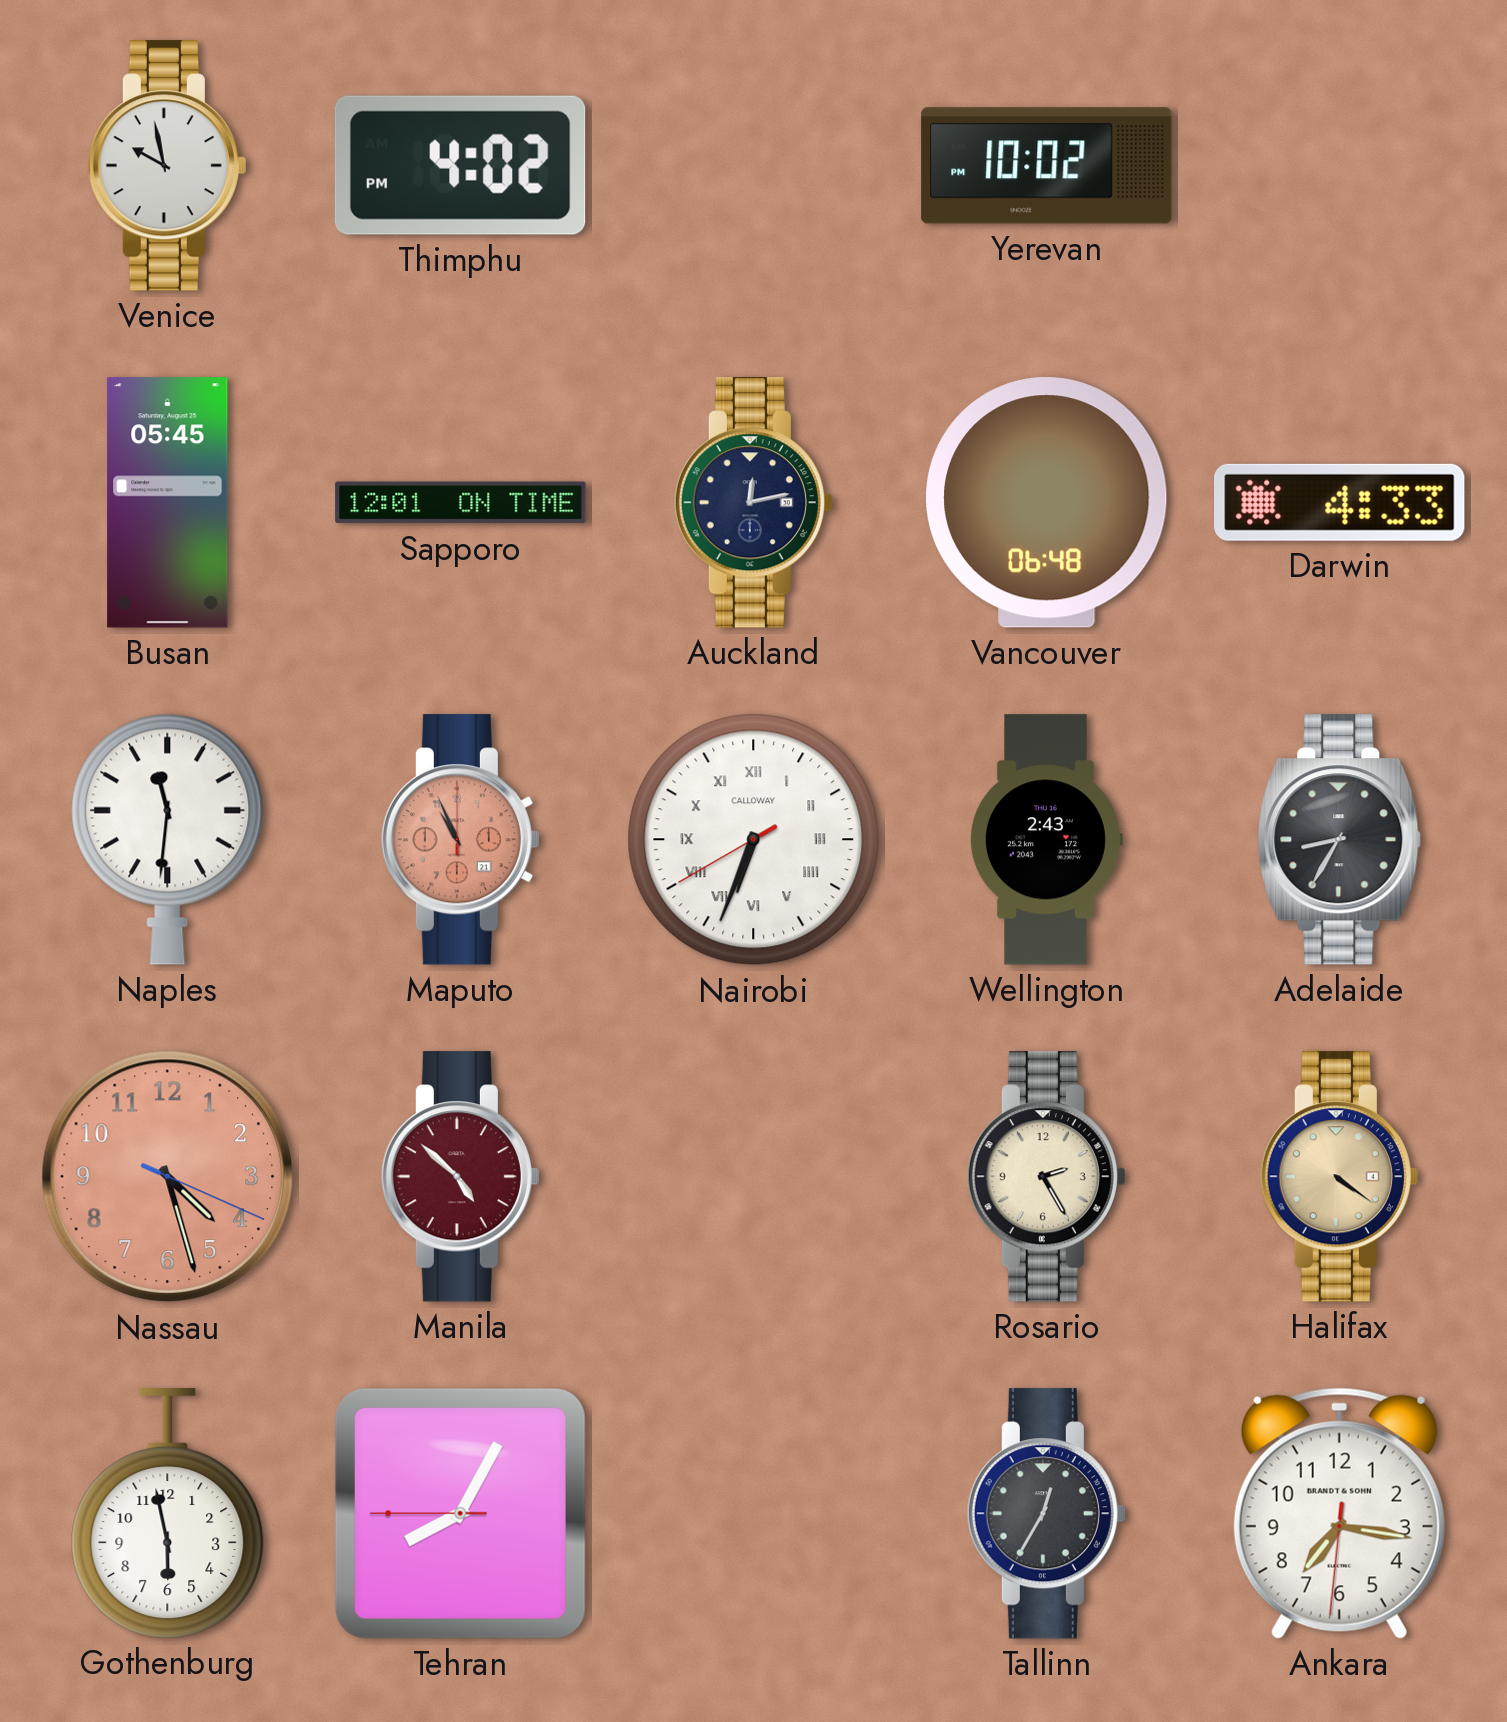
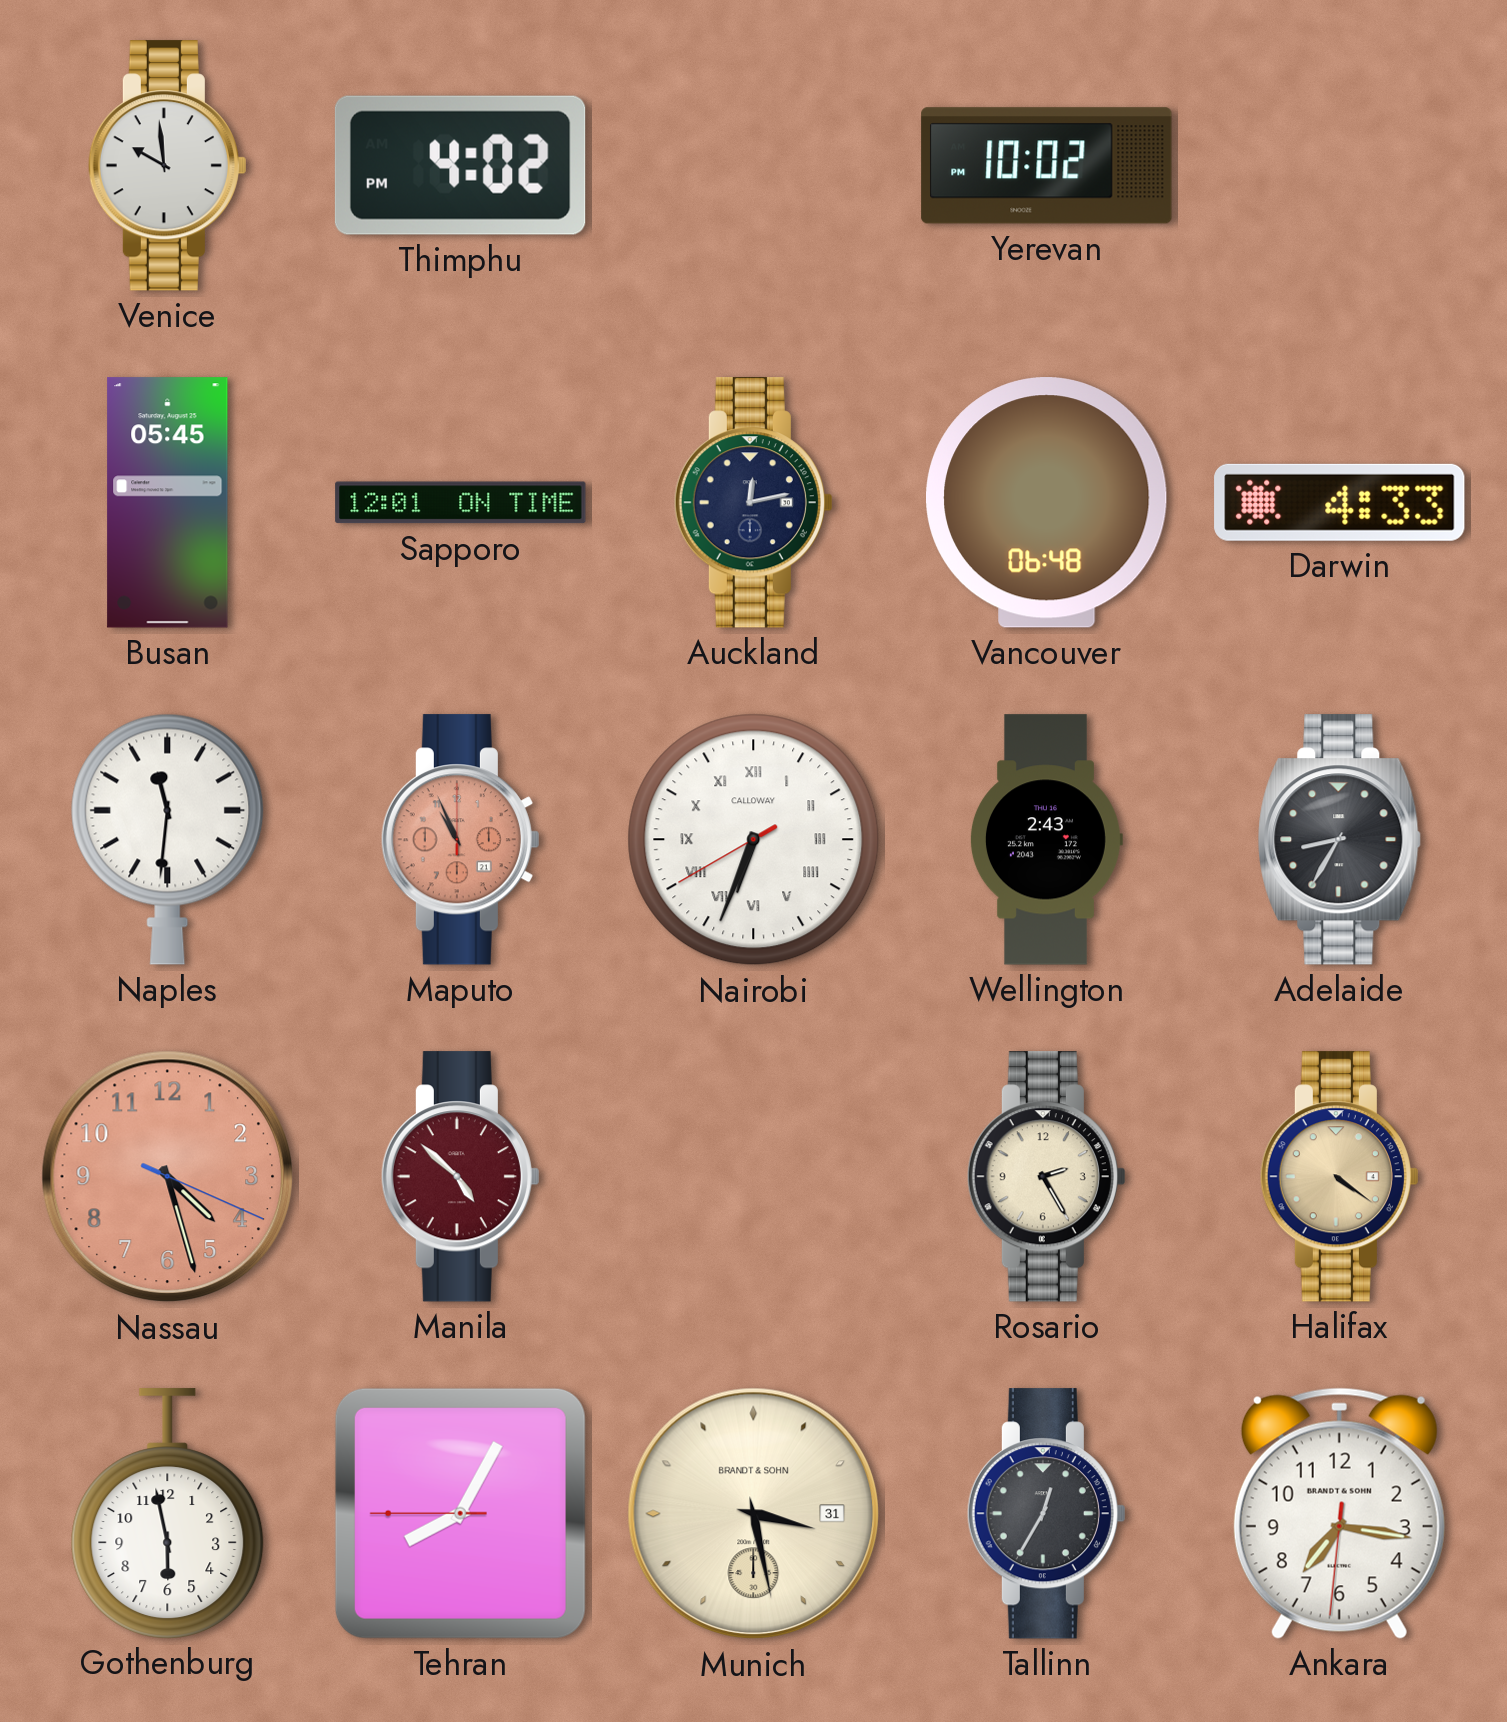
Venice: 9:58 -> 9:59
Munich: none -> 3:28
